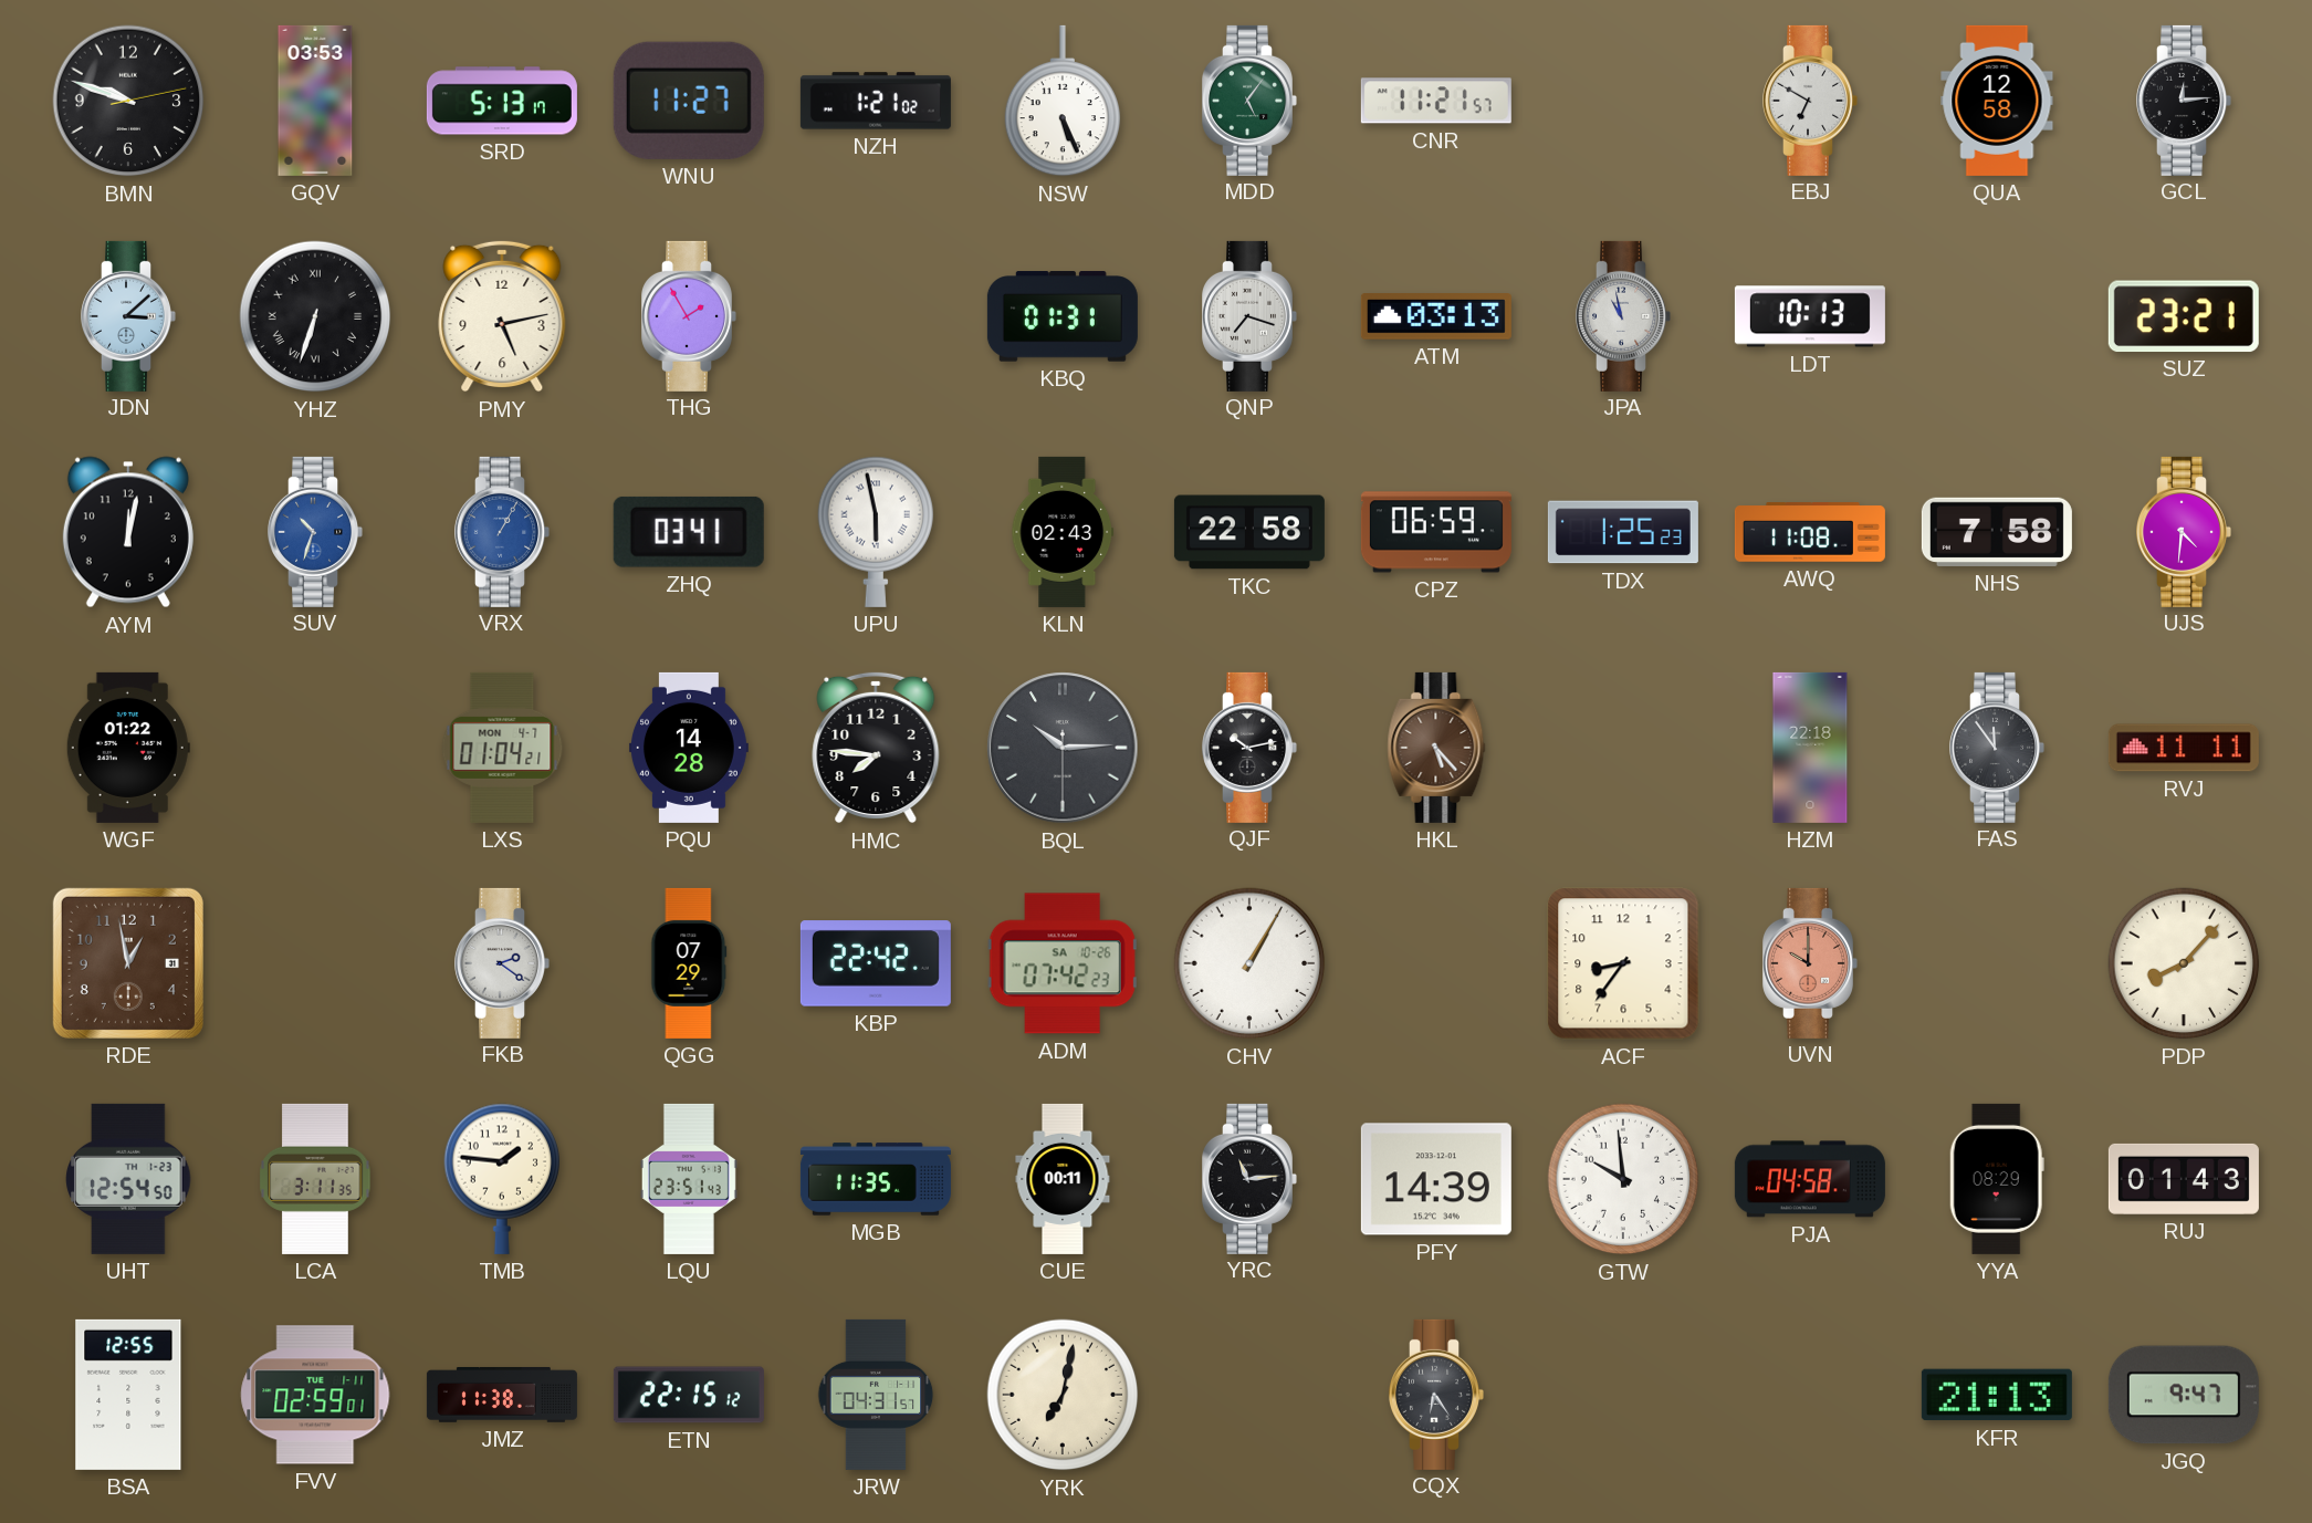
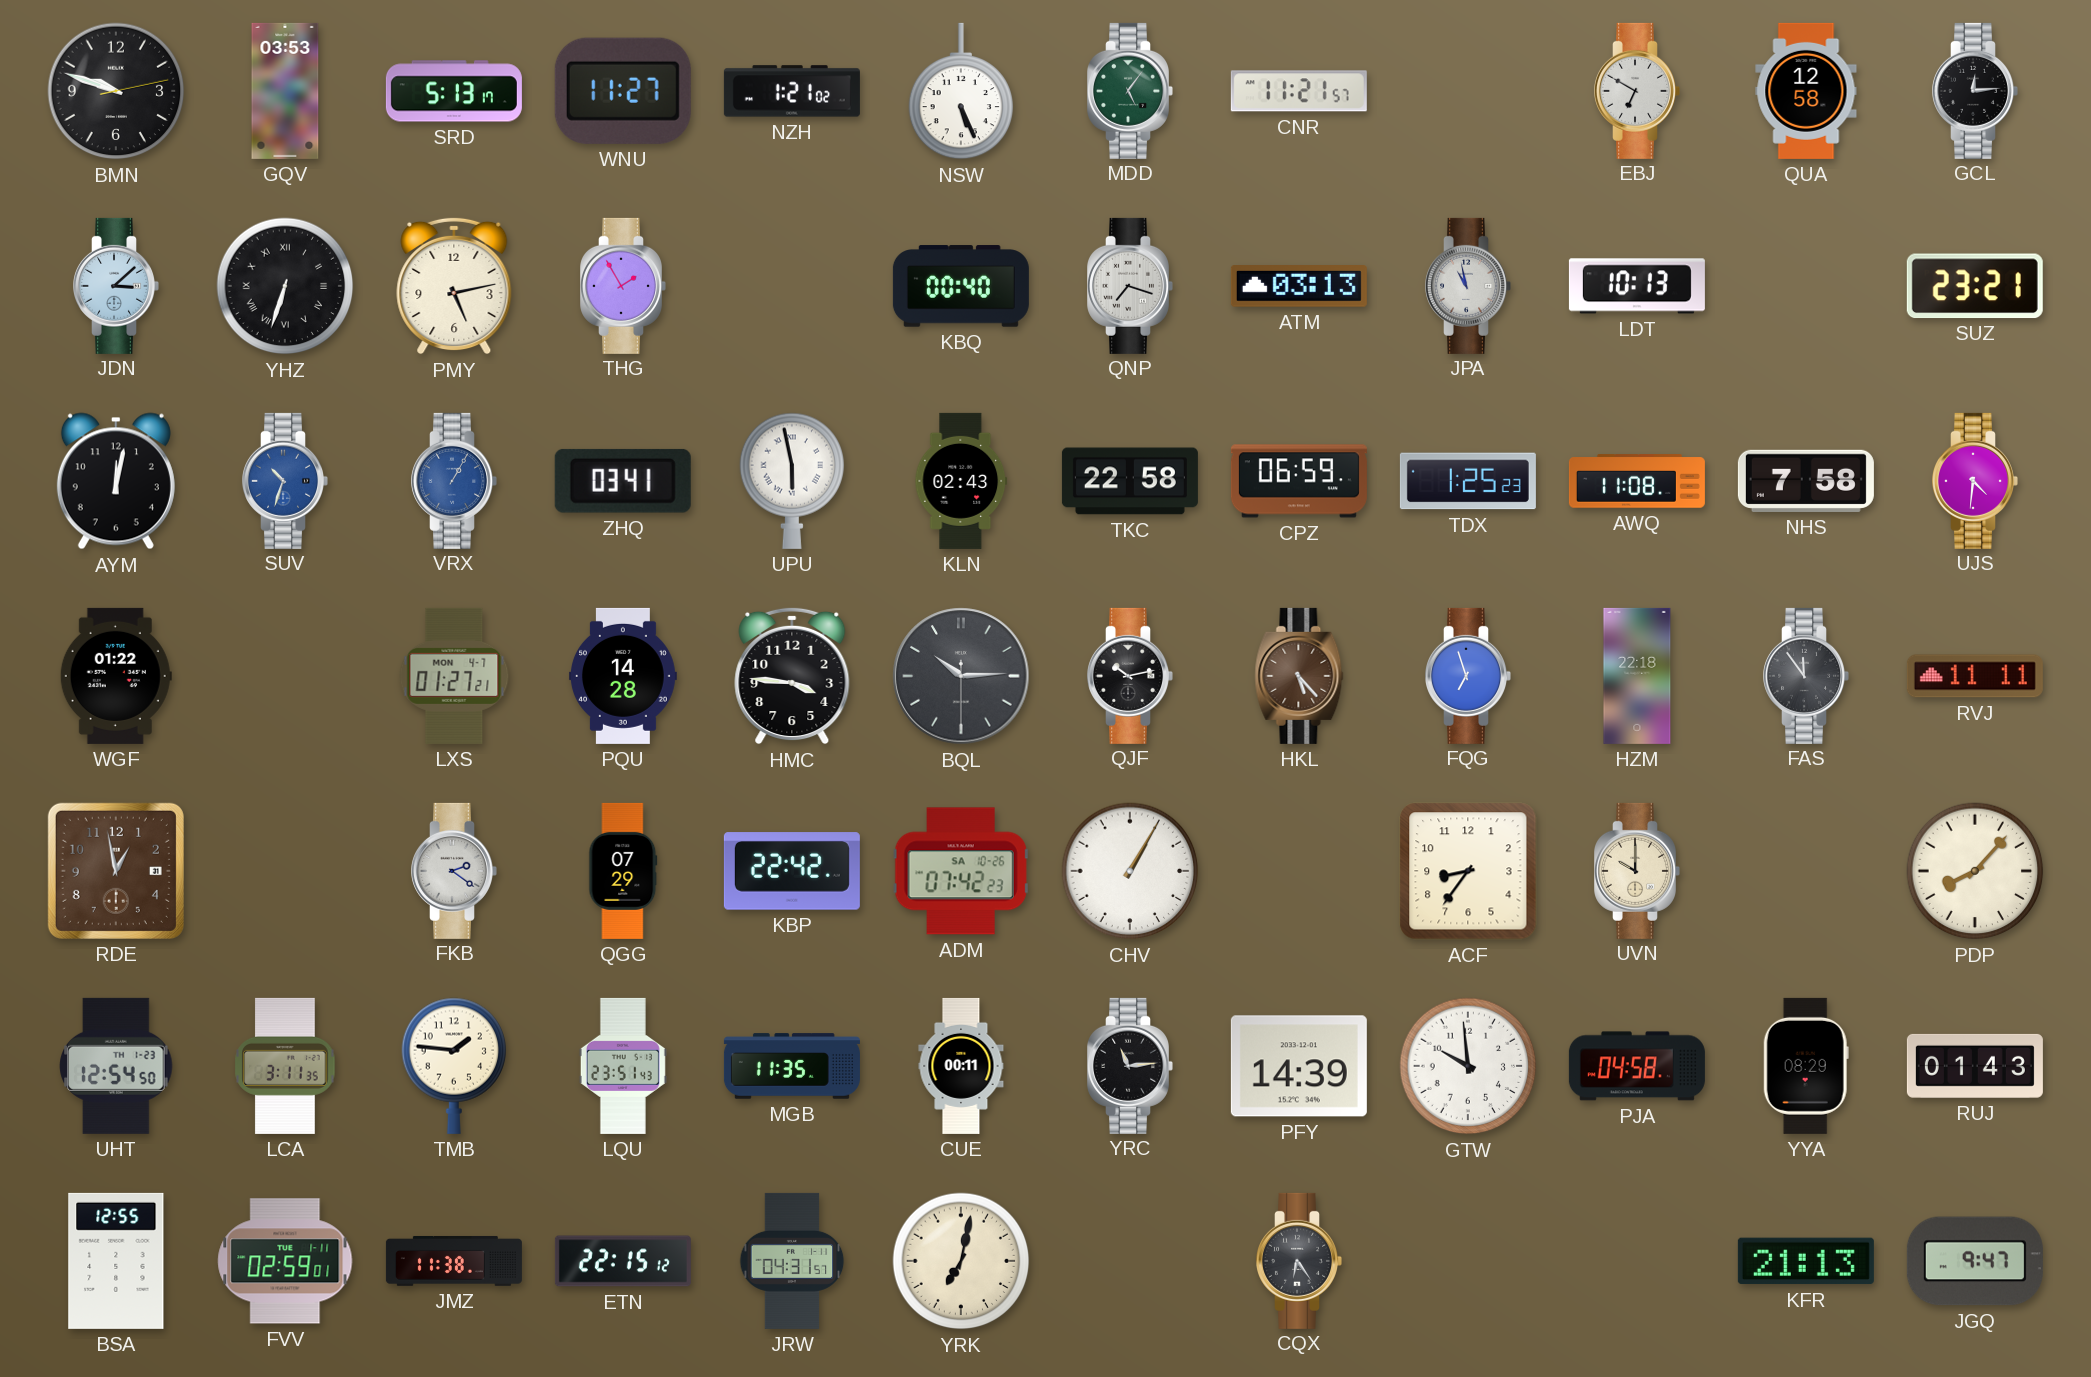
KBQ: 01:31 -> 00:40
LXS: 01:04 -> 01:27
HMC: 7:46 -> 3:46
FQG: none -> 6:57
UVN dial: salmon -> cream
